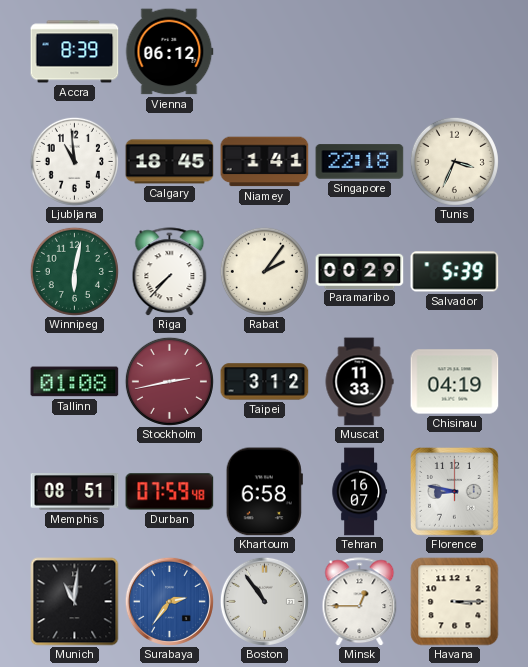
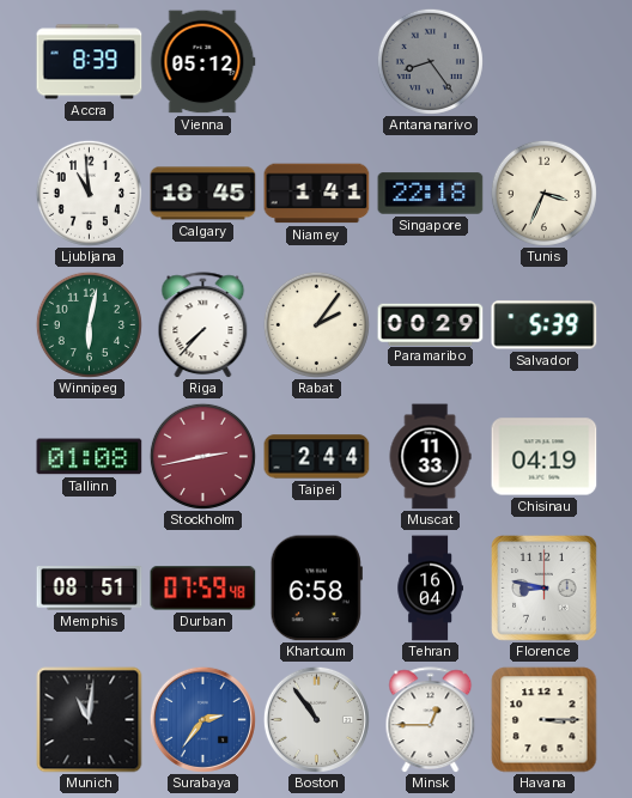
Vienna: 06:12 -> 05:12
Antananarivo: none -> 8:24
Taipei: 3:12 -> 2:44
Tehran: 16:07 -> 16:04
